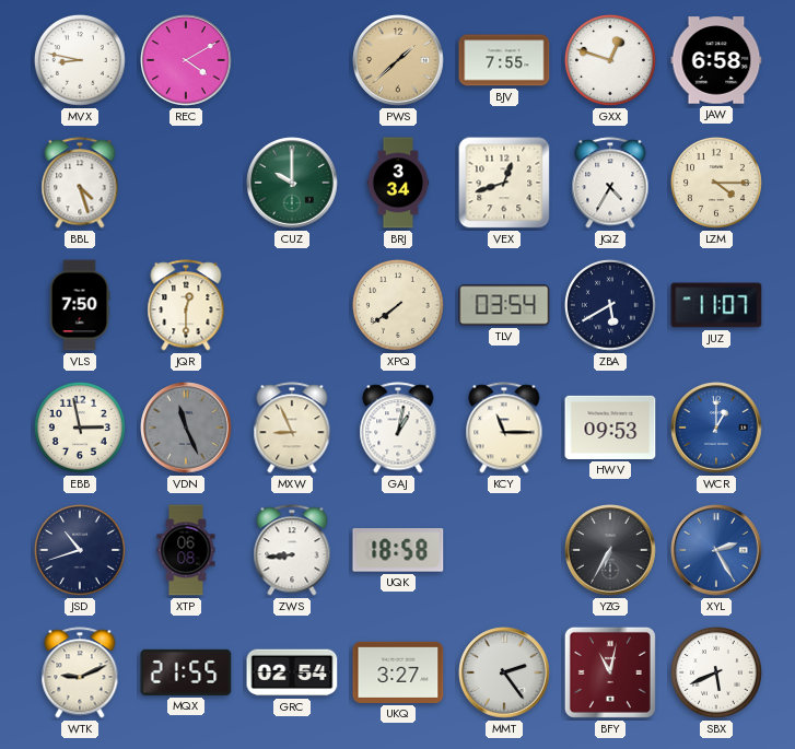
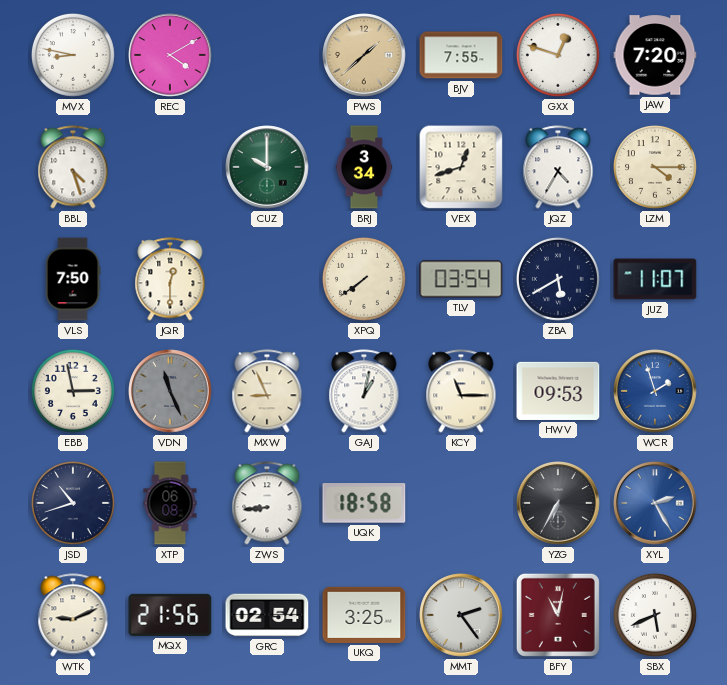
JAW: 6:58 -> 7:20
WCR: 1:00 -> 1:57
MQX: 21:55 -> 21:56
UKQ: 3:27 -> 3:25
